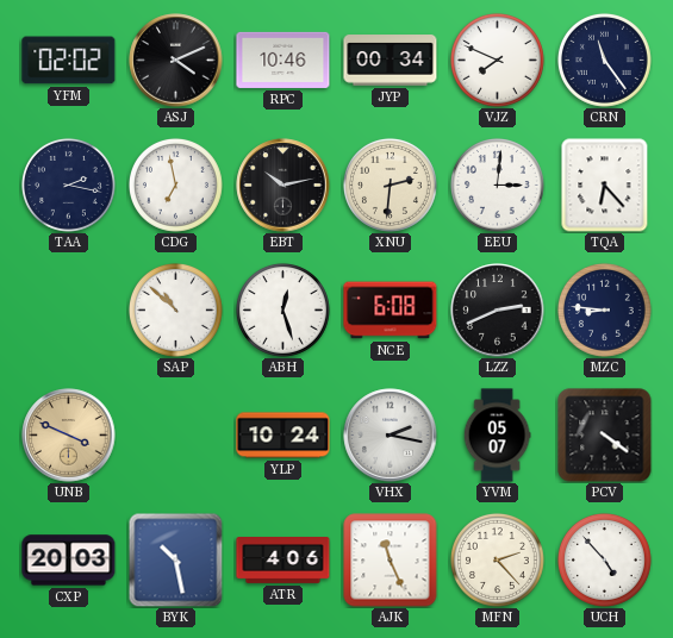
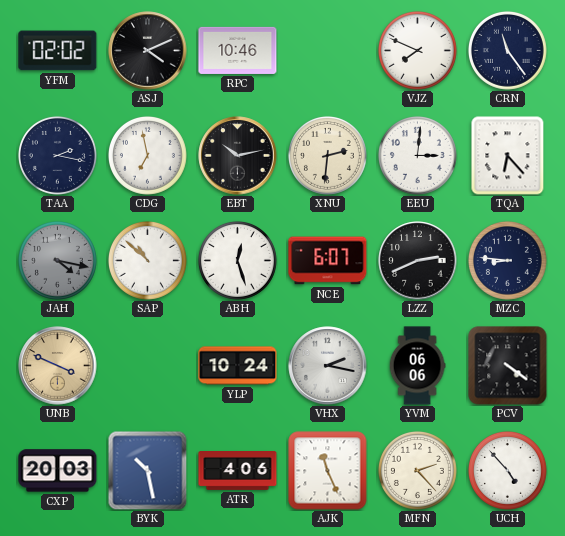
JYP: 00:34 -> none
JAH: none -> 4:17
NCE: 6:08 -> 6:07
YVM: 05:07 -> 06:06
